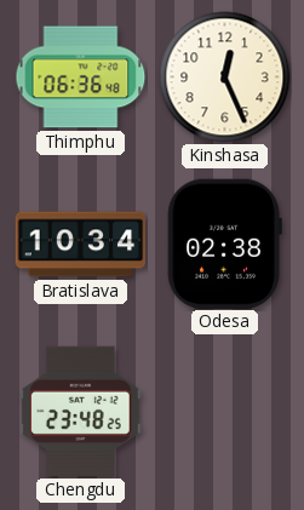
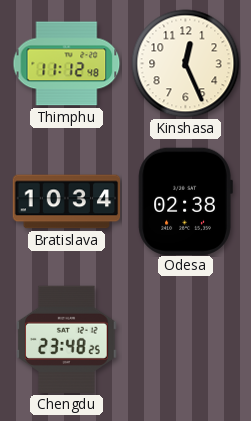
Thimphu: 06:36 -> 11:12
